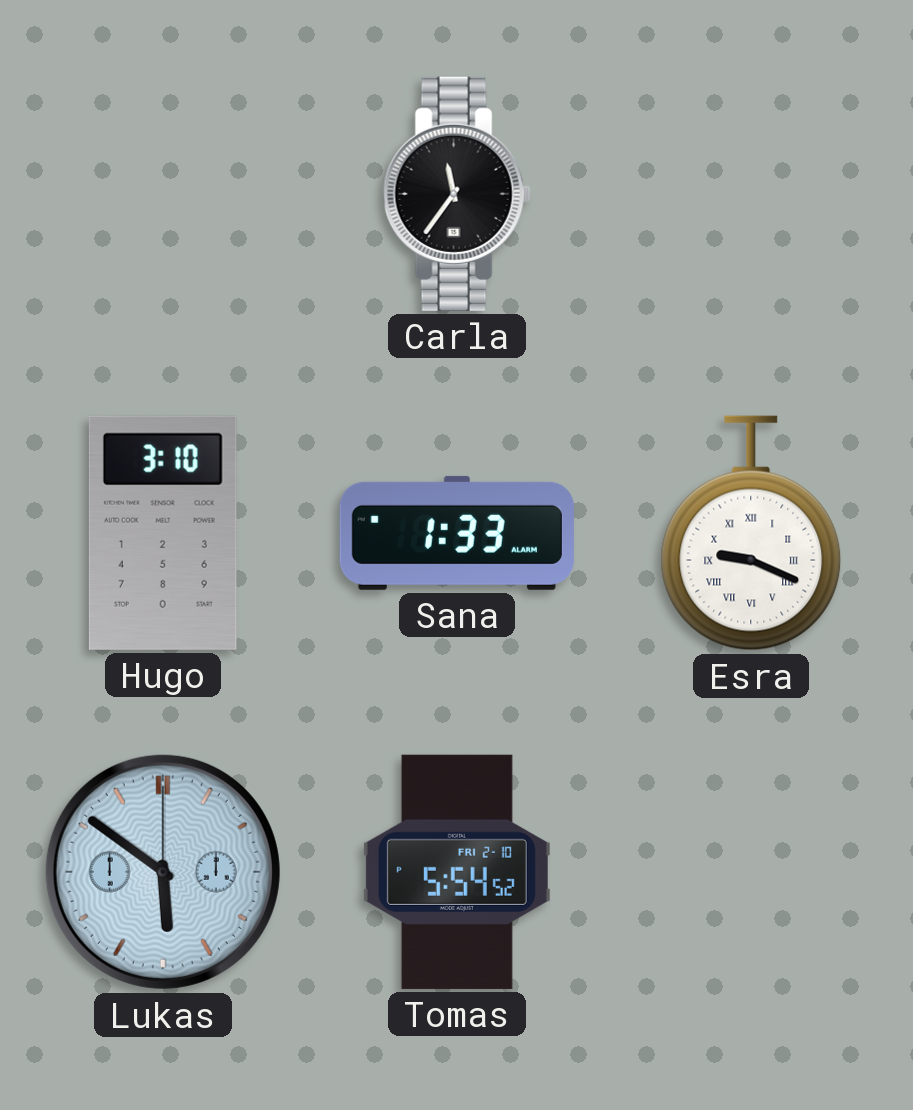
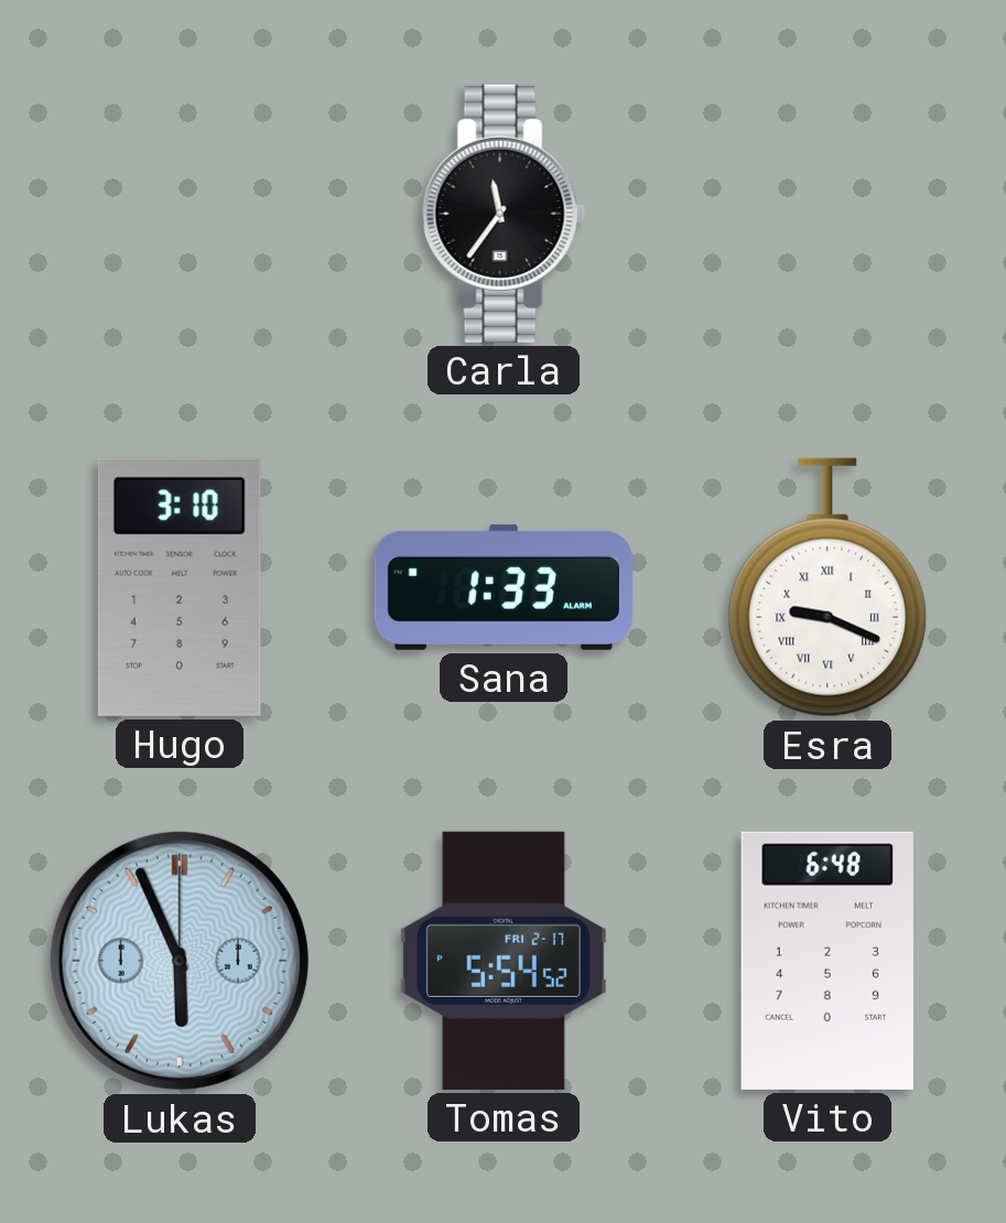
Lukas: 5:51 -> 5:56
Tomas date: FRI 2-10 -> FRI 2-17
Vito: none -> 6:48
